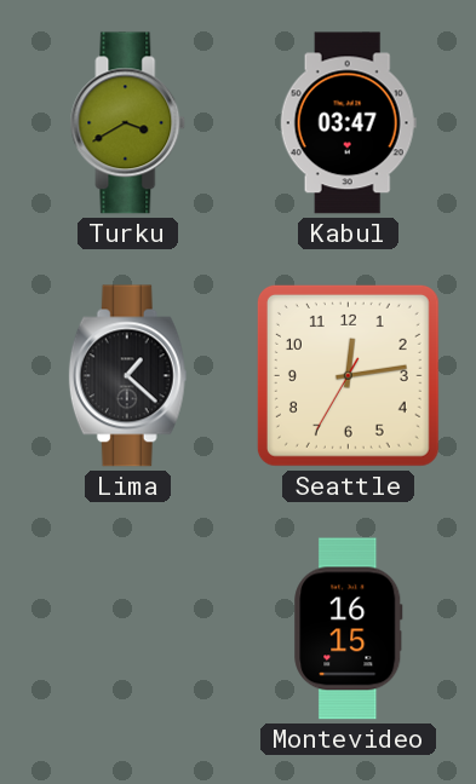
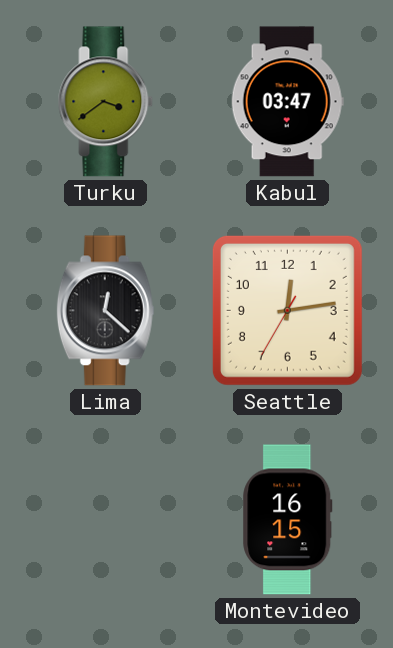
Turku: 3:40 -> 3:39
Lima: 1:22 -> 12:22
